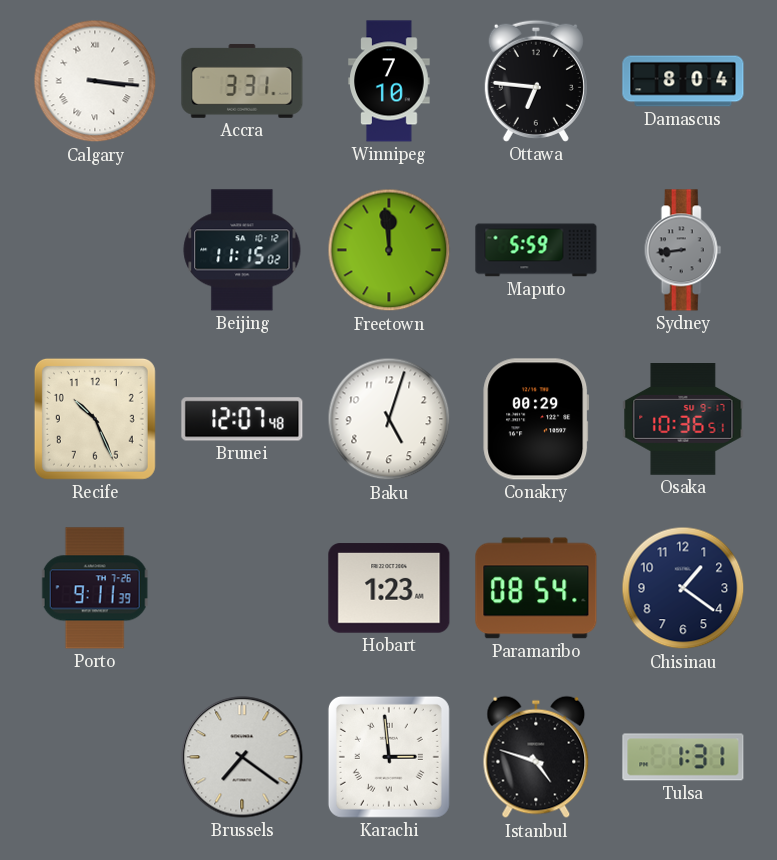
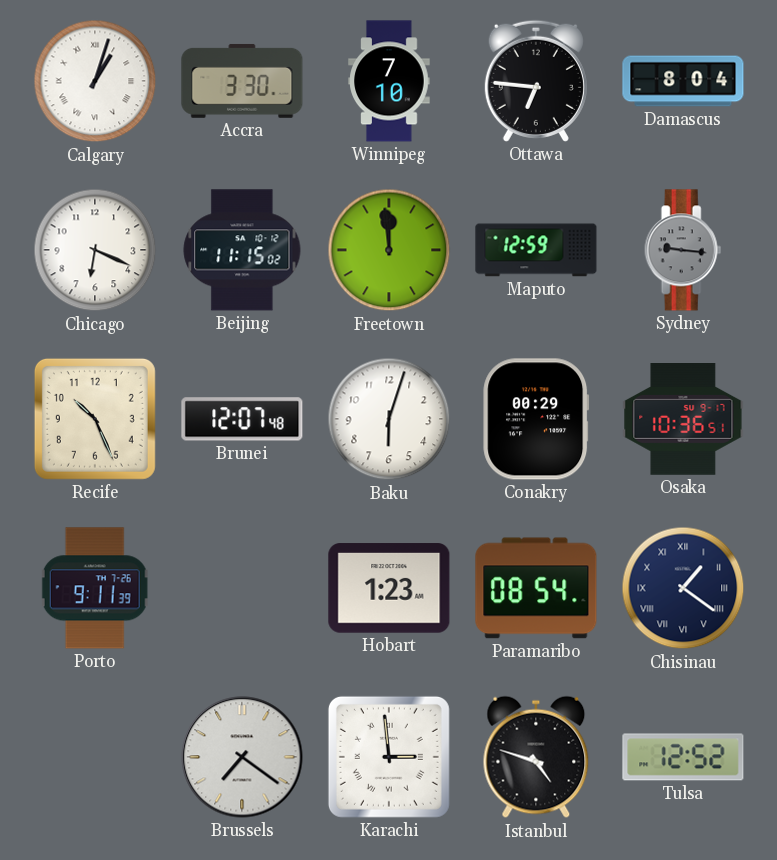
Calgary: 3:16 -> 1:03
Accra: 3:31 -> 3:30
Chicago: none -> 6:19
Maputo: 5:59 -> 12:59
Sydney: 8:44 -> 9:16
Baku: 5:03 -> 6:03
Chisinau numerals: Arabic -> Roman
Tulsa: 1:31 -> 12:52
